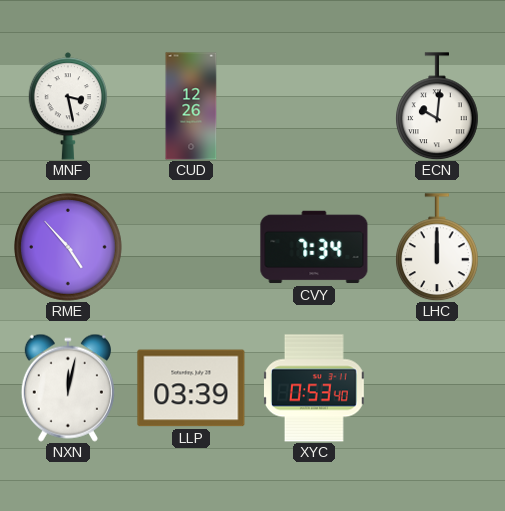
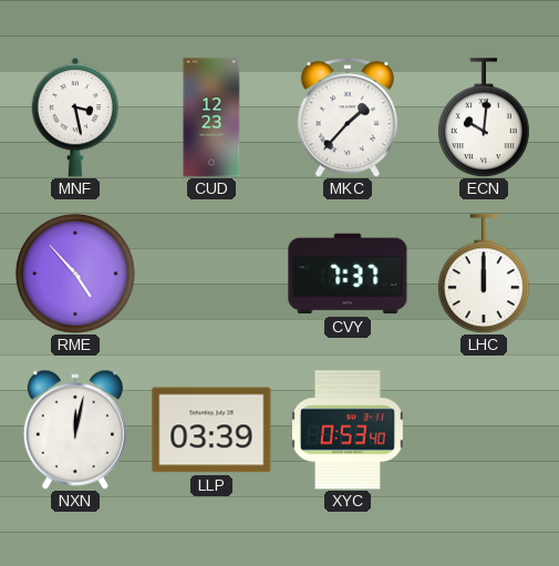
CUD: 12:26 -> 12:23
MKC: none -> 1:37
CVY: 7:34 -> 7:37
